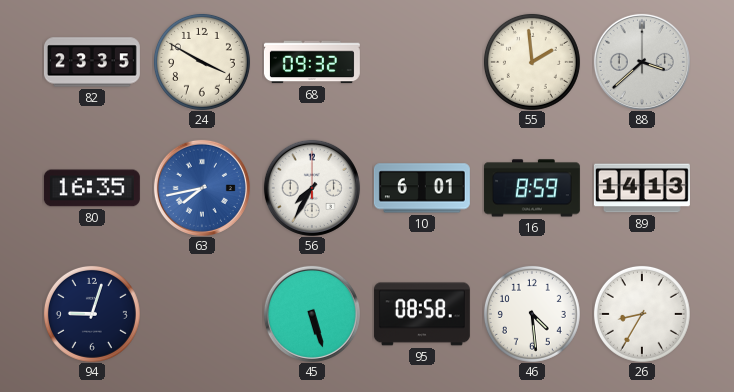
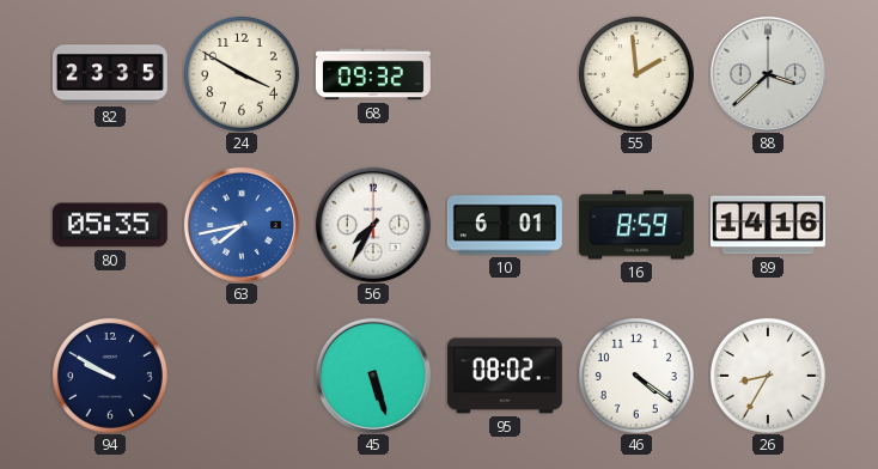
80: 16:35 -> 05:35
89: 14:13 -> 14:16
94: 9:03 -> 9:50
95: 08:58 -> 08:02
46: 4:29 -> 4:21
